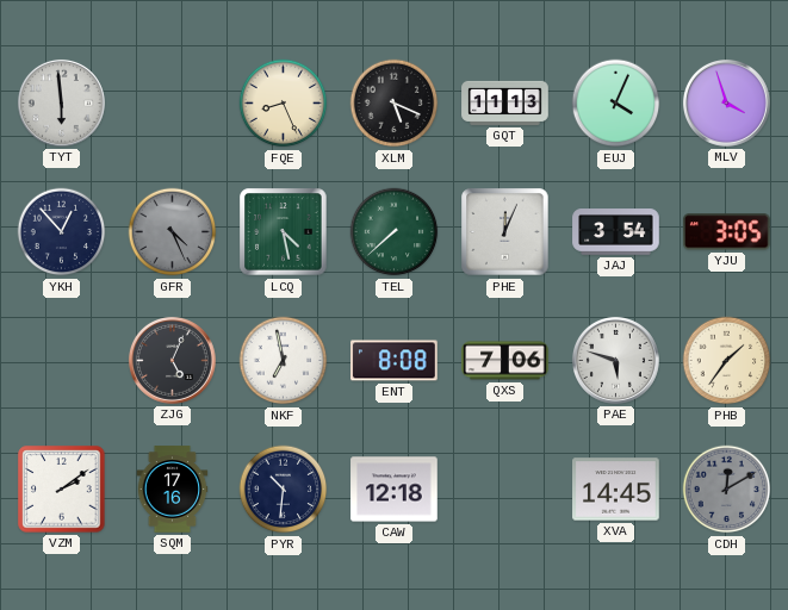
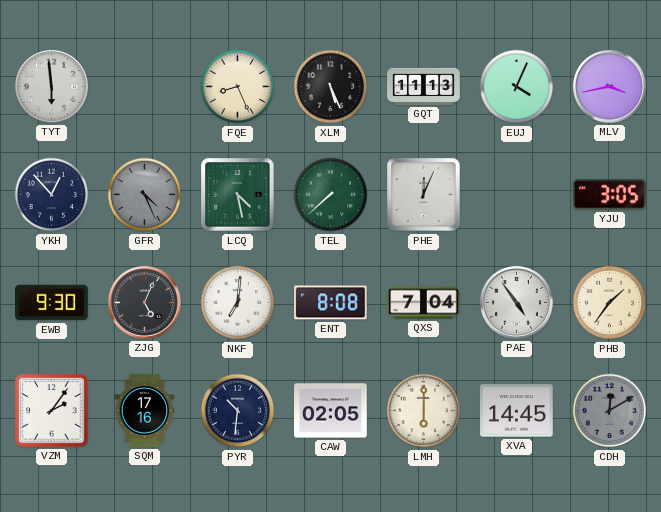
XLM: 5:19 -> 5:26
MLV: 3:57 -> 3:43
JAJ: 3:54 -> none
EWB: none -> 9:30
NKF: 6:58 -> 7:01
QXS: 7:06 -> 7:04
PAE: 5:48 -> 4:54
VZM: 2:09 -> 2:06
CAW: 12:18 -> 02:05
LMH: none -> 6:00
